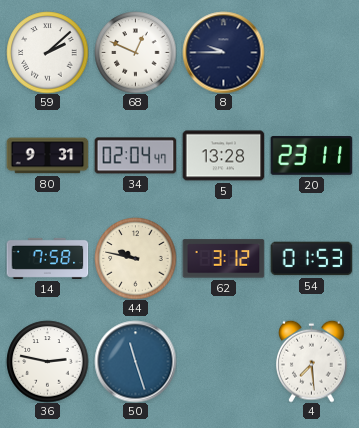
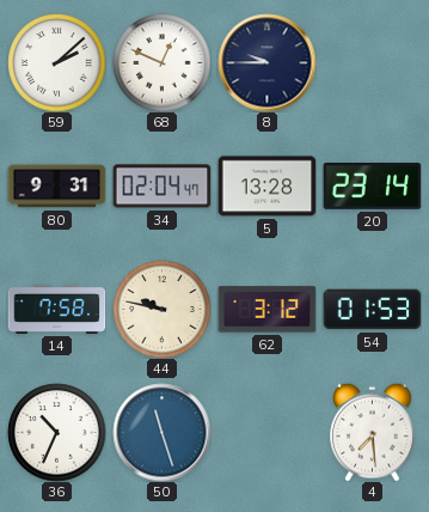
20: 23:11 -> 23:14
36: 2:47 -> 10:34
